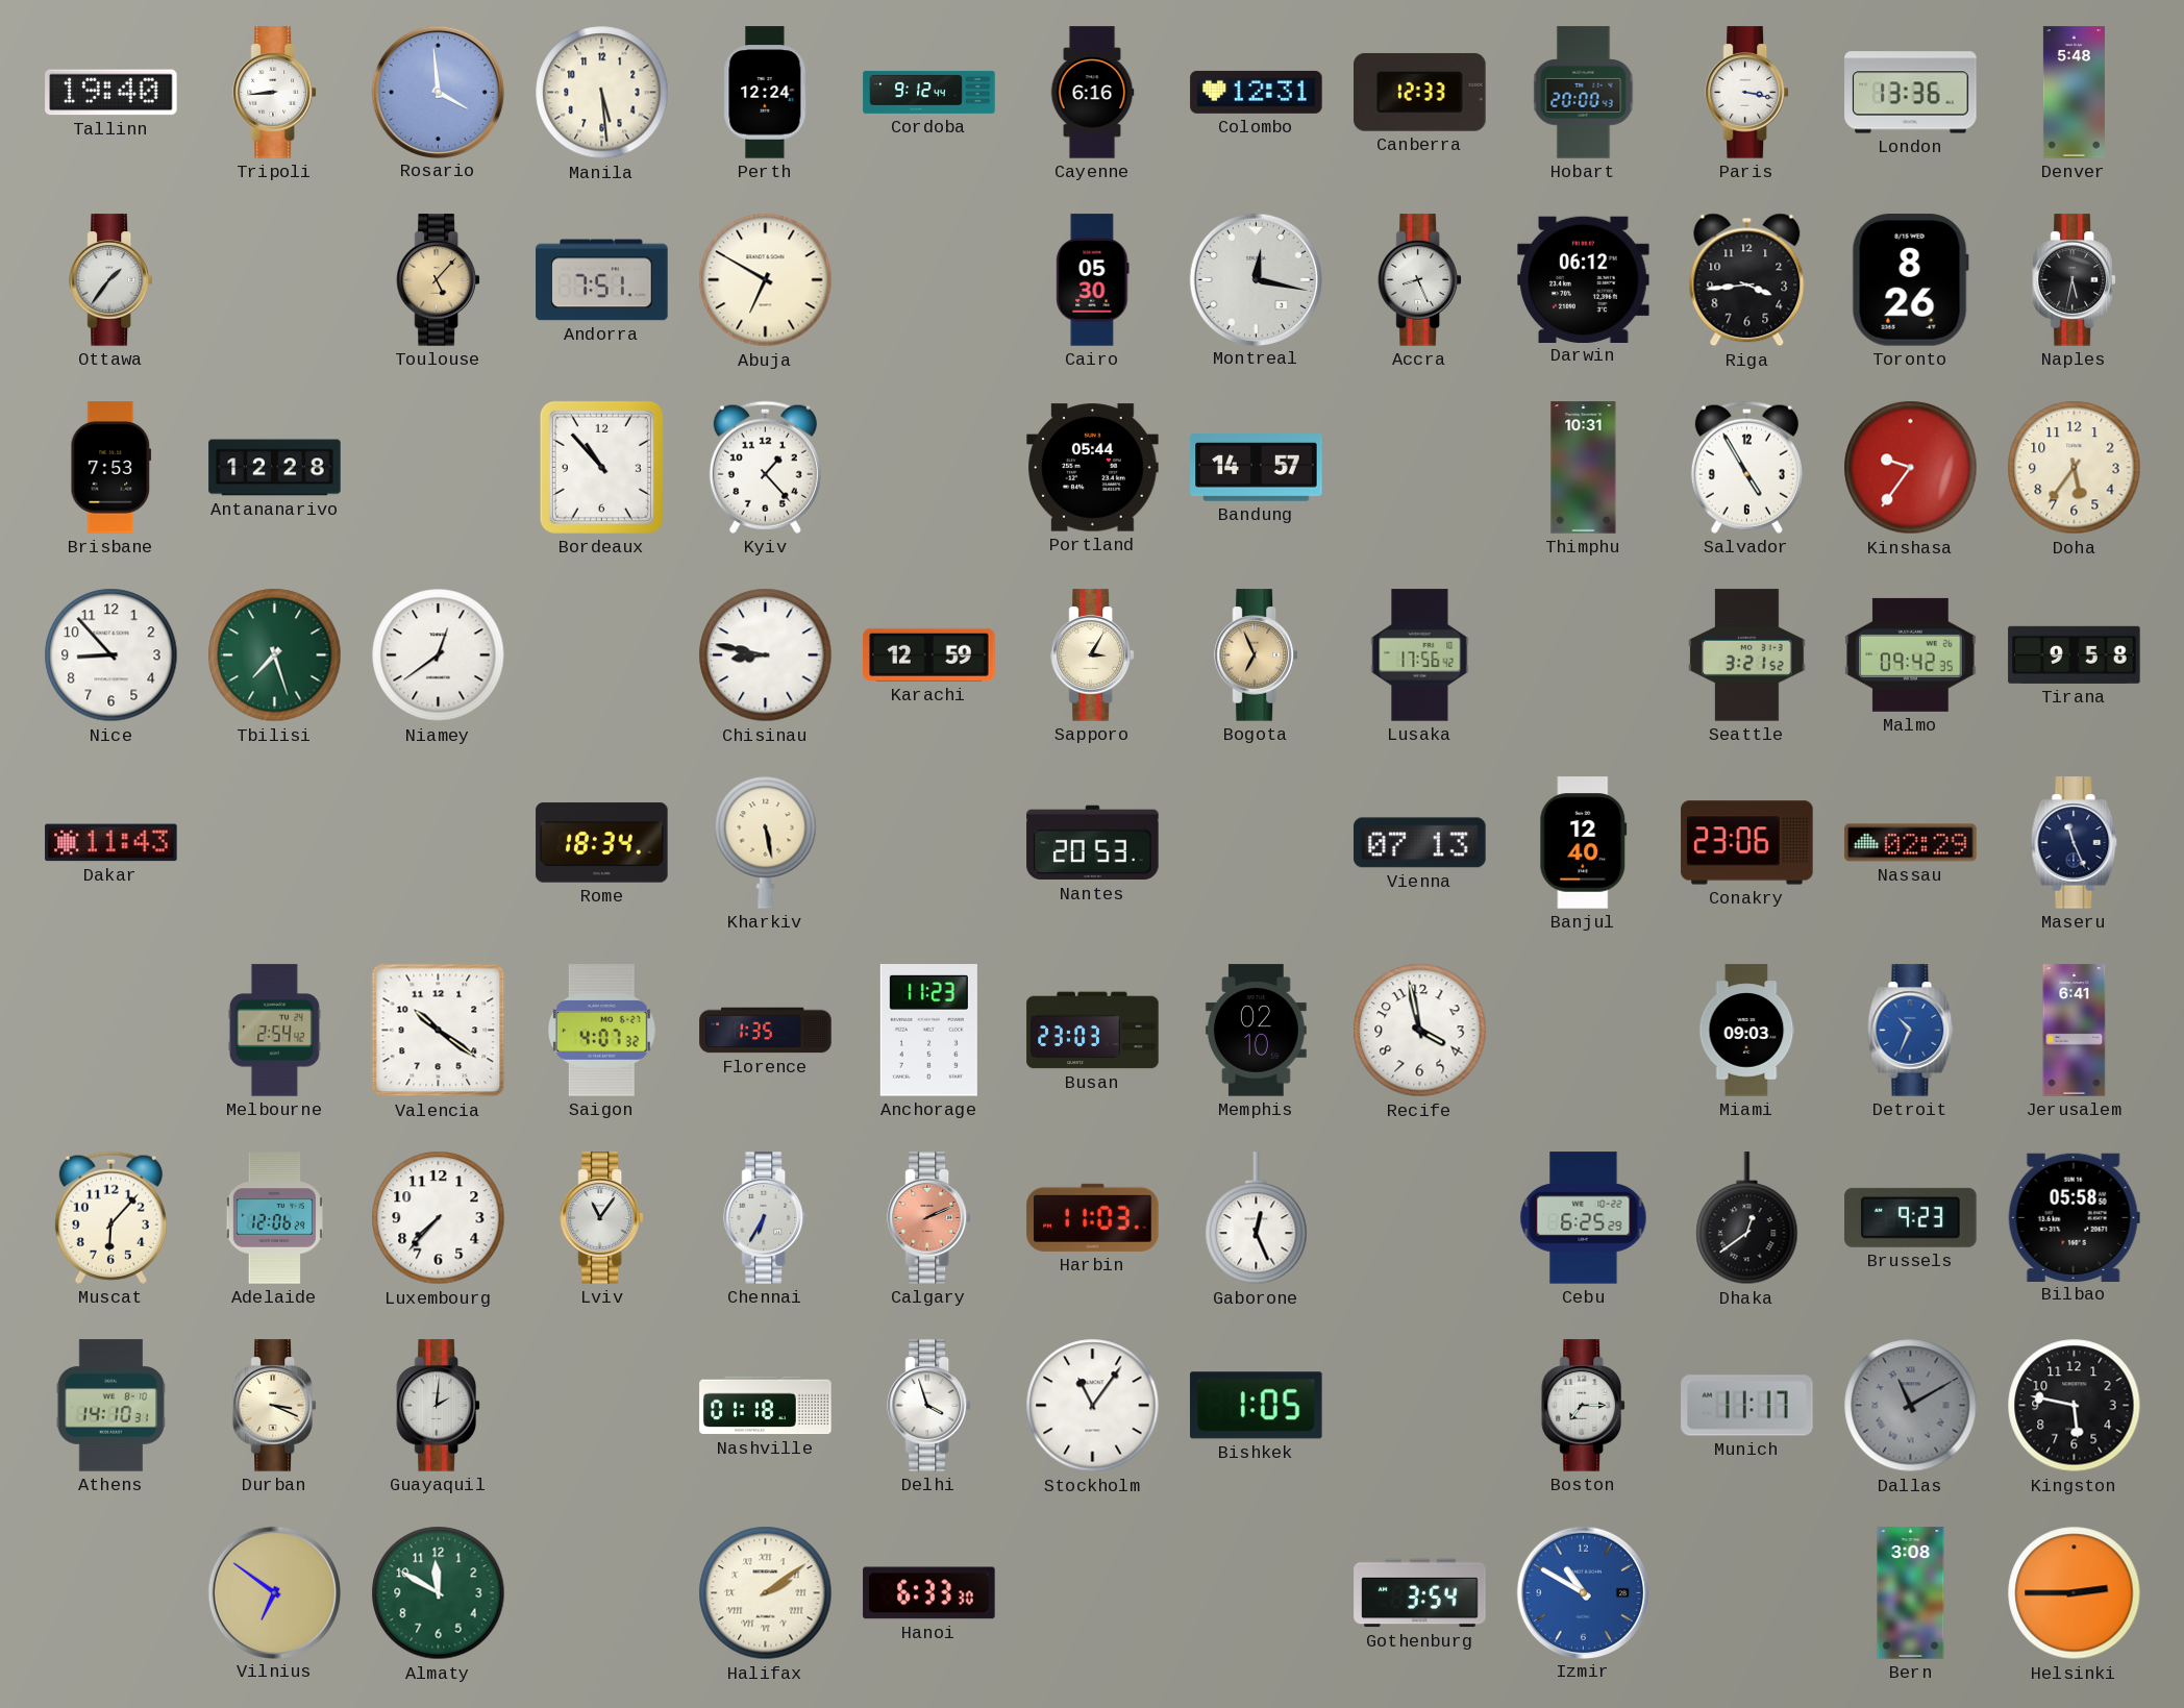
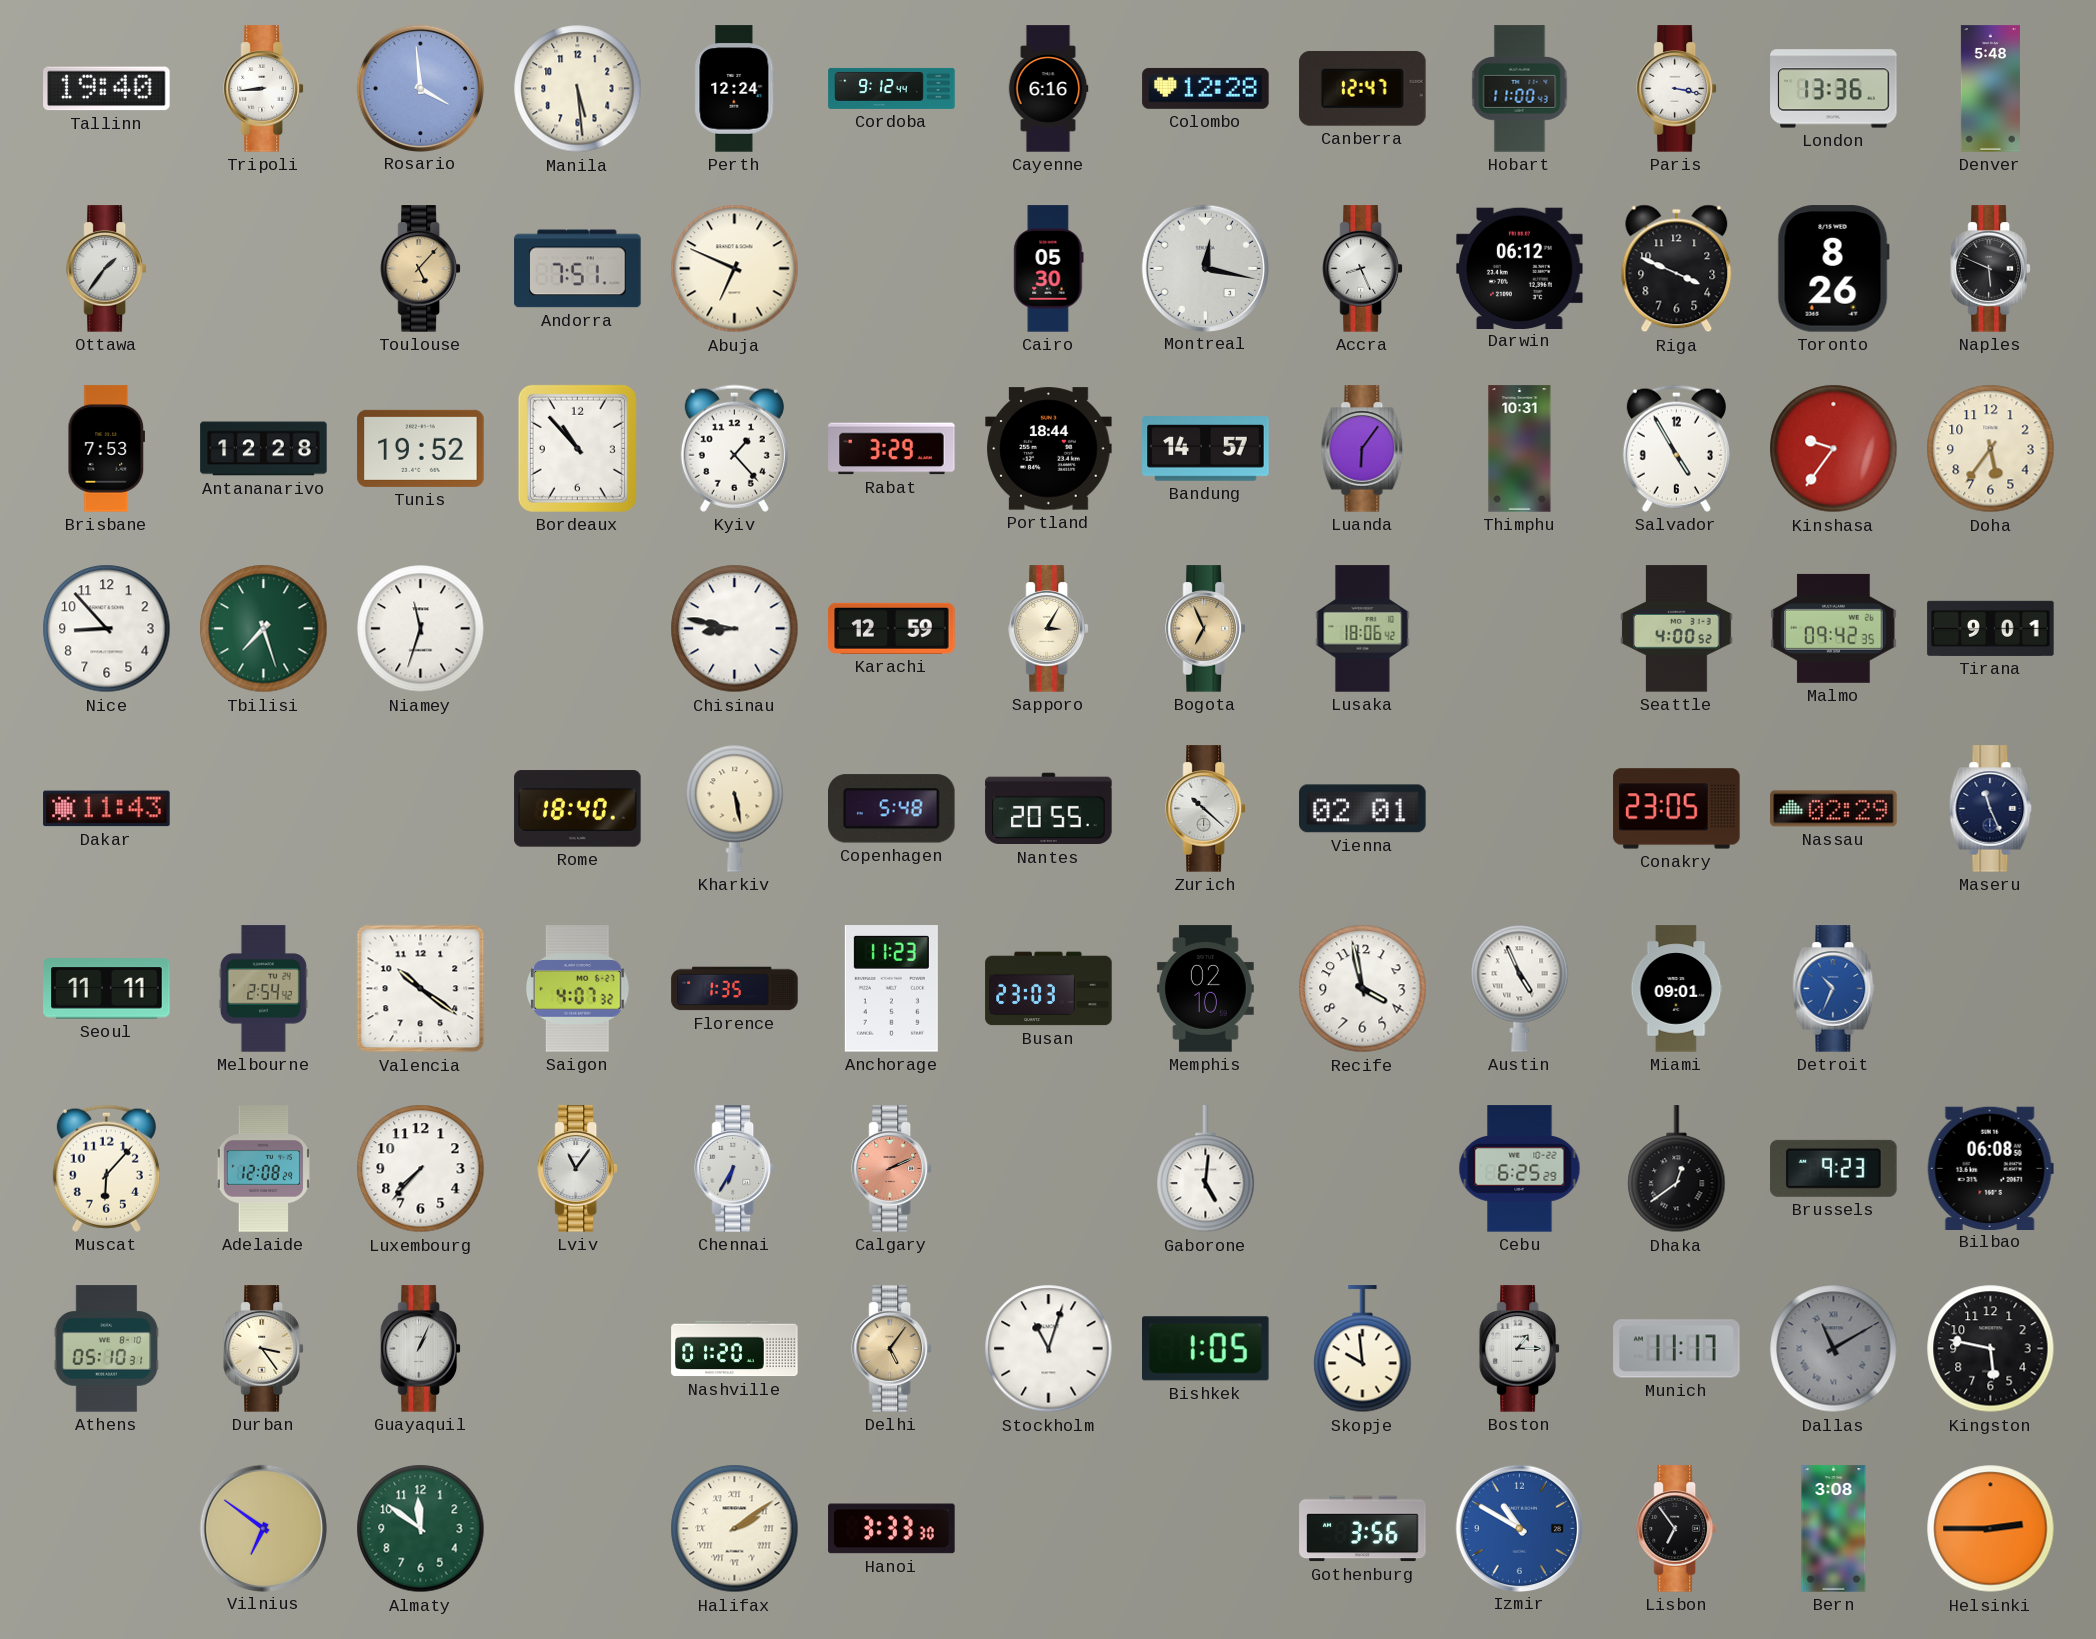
Colombo: 12:31 -> 12:28
Canberra: 12:33 -> 12:47
Hobart: 20:00 -> 11:00
Abuja: 6:50 -> 6:49
Riga: 3:44 -> 3:49
Naples: 5:32 -> 5:49
Tunis: none -> 19:52
Rabat: none -> 3:29
Portland: 05:44 -> 18:44
Luanda: none -> 6:06
Niamey: 12:39 -> 11:33
Lusaka: 17:56 -> 18:06
Seattle: 3:21 -> 4:00
Tirana: 9:58 -> 9:01
Rome: 18:34 -> 18:40
Copenhagen: none -> 5:48
Nantes: 20:53 -> 20:55
Zurich: none -> 10:22
Vienna: 07:13 -> 02:01
Banjul: 12:40 -> none
Conakry: 23:06 -> 23:05
Seoul: none -> 11:11
Austin: none -> 4:56
Miami: 09:03 -> 09:01
Jerusalem: 6:41 -> none
Adelaide: 12:06 -> 12:08
Harbin: 11:03 -> none
Gaborone: 12:26 -> 5:01
Bilbao: 05:58 -> 06:08
Athens: 14:10 -> 05:10
Durban: 3:19 -> 3:24
Guayaquil: 2:01 -> 1:04
Nashville: 01:18 -> 01:20
Delhi: 3:57 -> 5:06
Delhi dial: white -> champagne
Stockholm: 11:06 -> 11:03
Skopje: none -> 9:59
Boston: 7:15 -> 1:15
Almaty: 11:50 -> 11:51
Hanoi: 6:33 -> 3:33
Gothenburg: 3:54 -> 3:56
Lisbon: none -> 6:54
